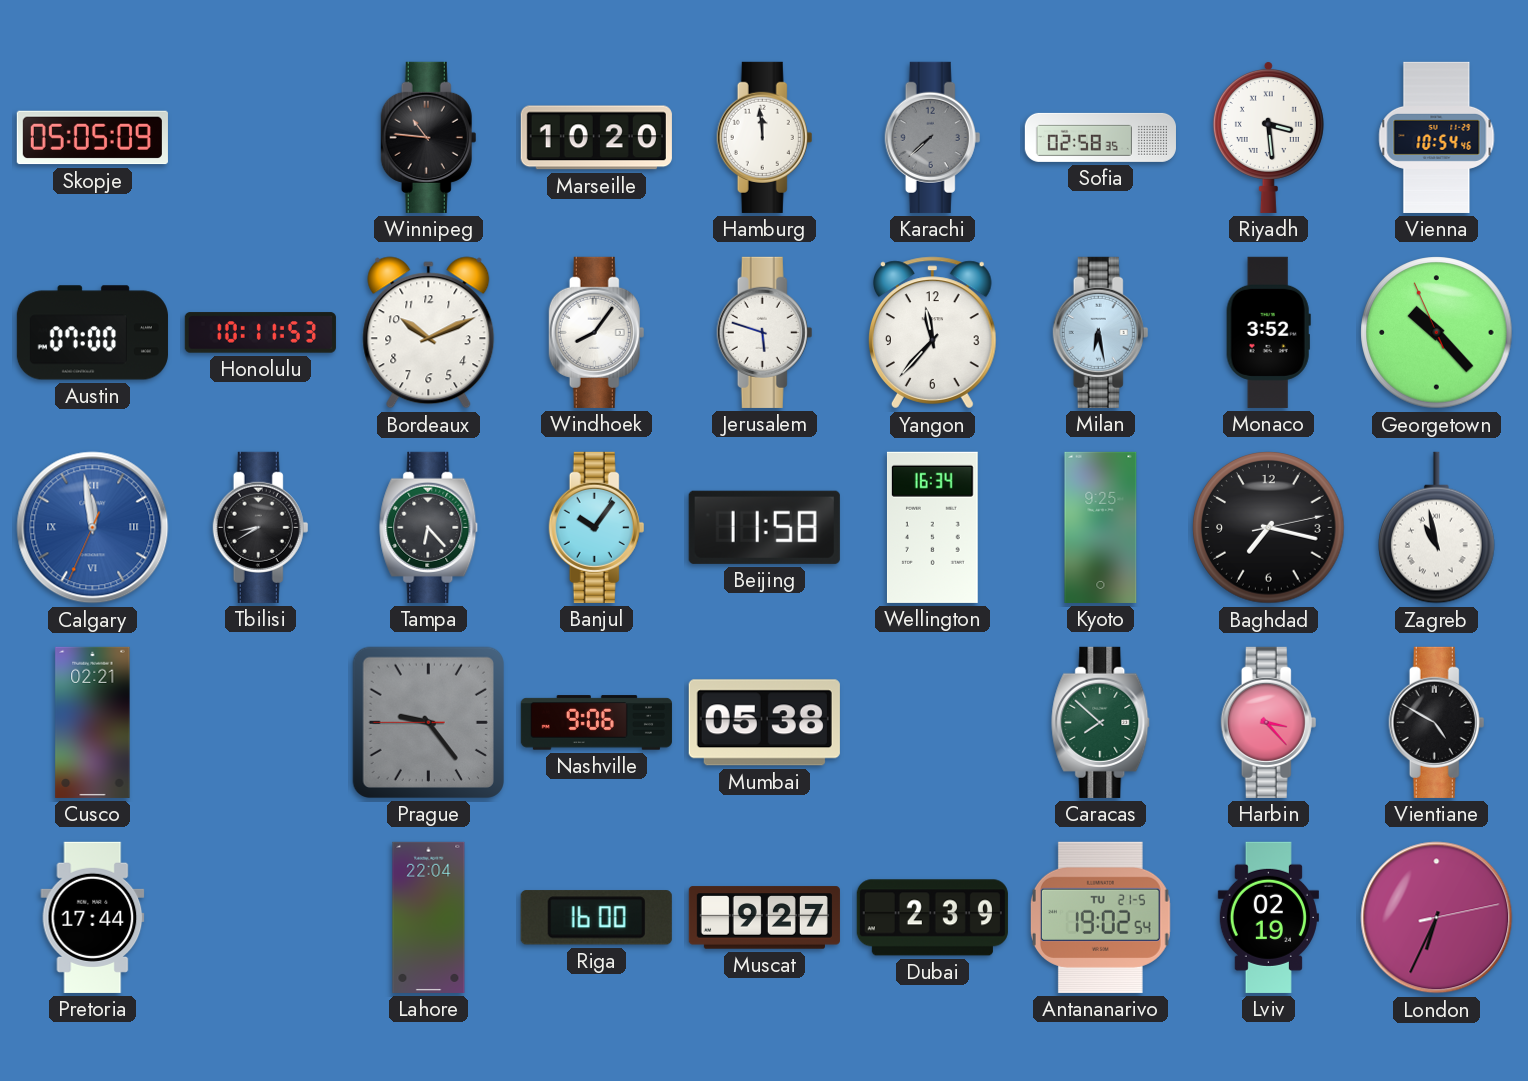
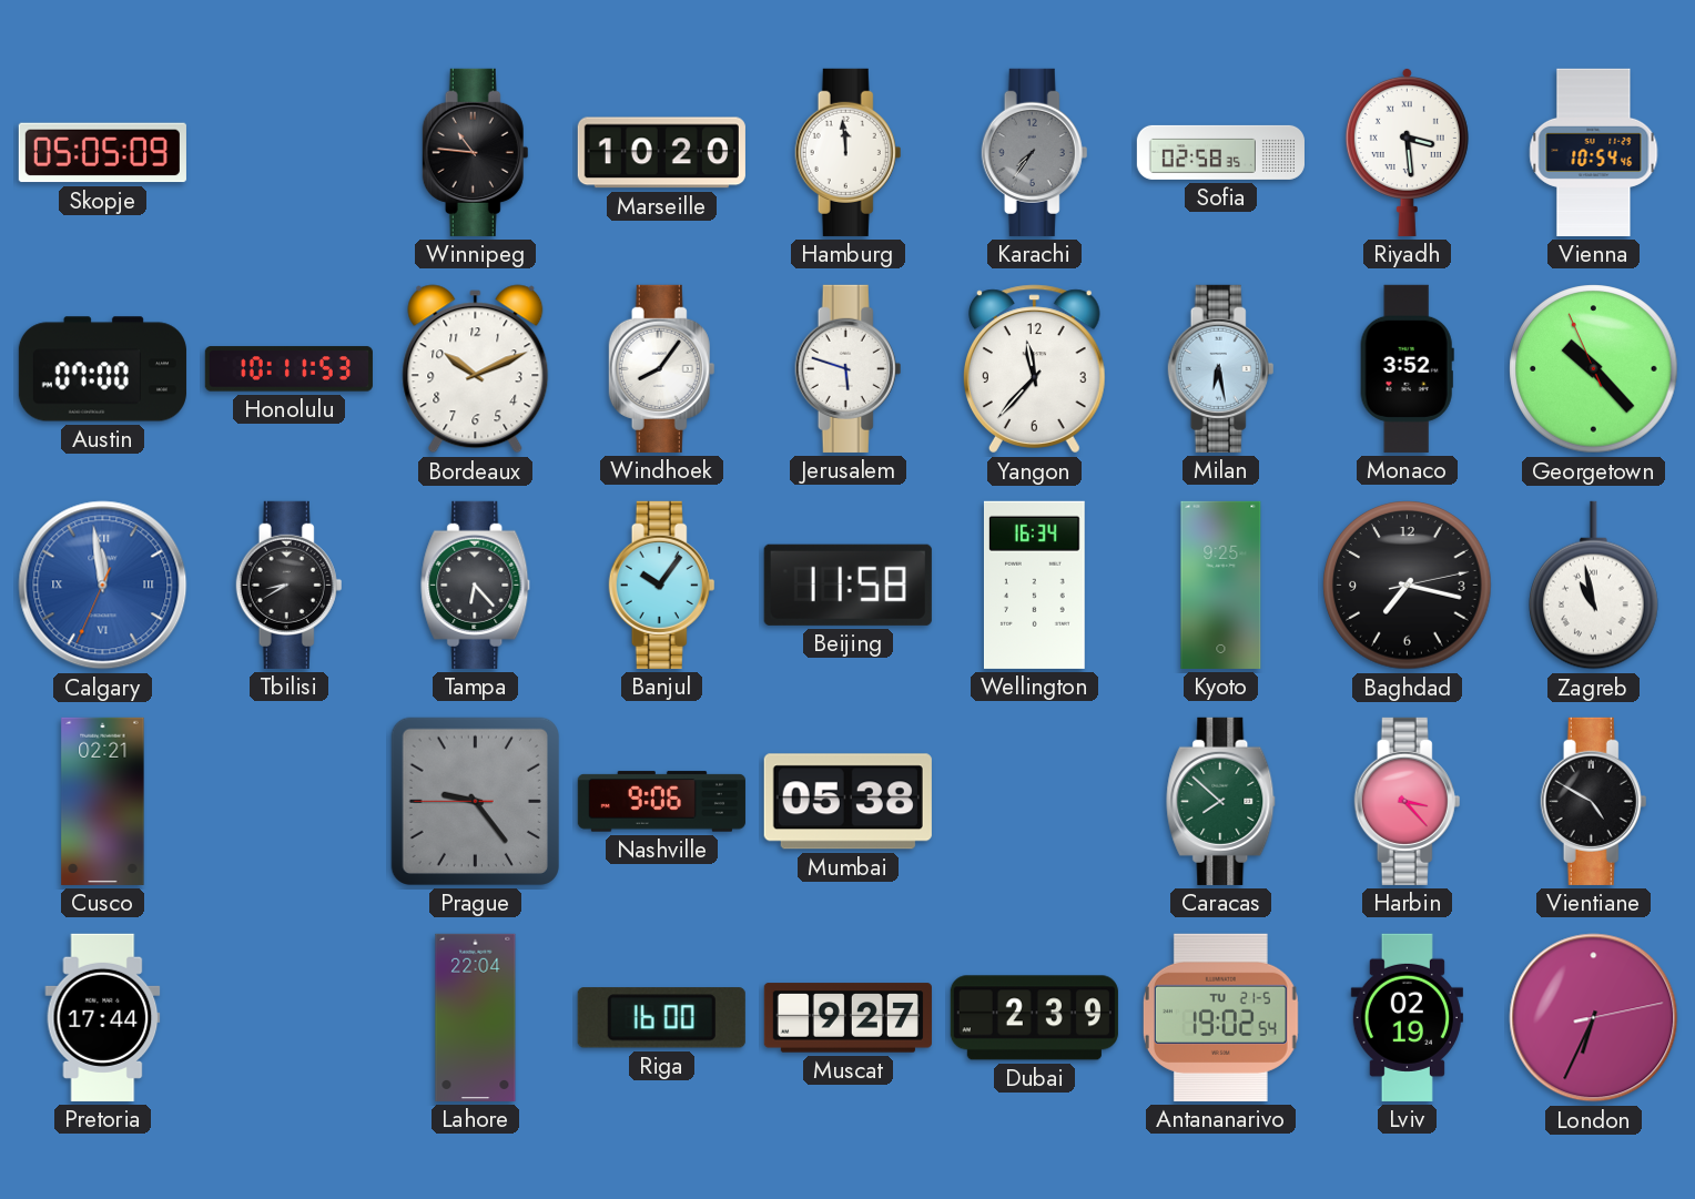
Karachi: 7:38 -> 7:36
